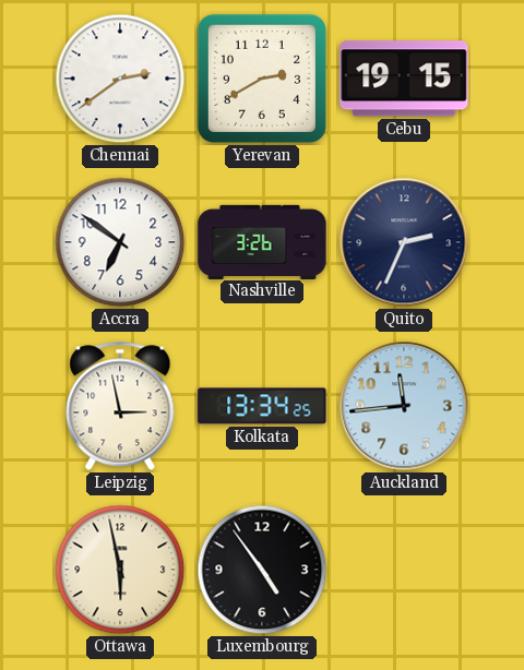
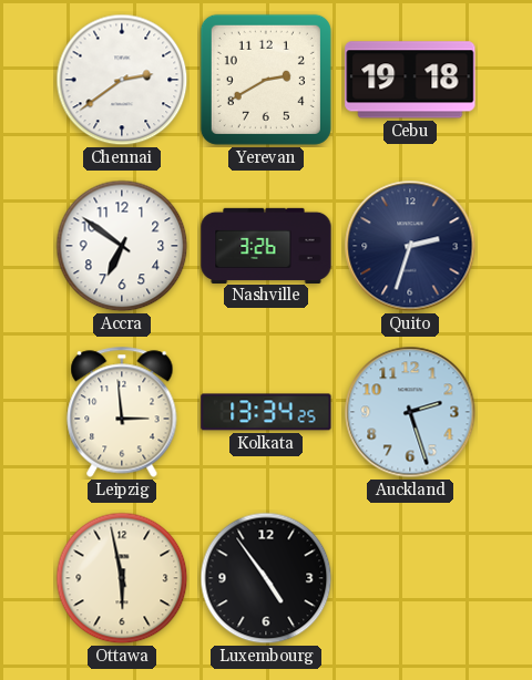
Cebu: 19:15 -> 19:18
Quito: 2:34 -> 2:33
Leipzig: 2:58 -> 2:59
Auckland: 11:44 -> 2:27
